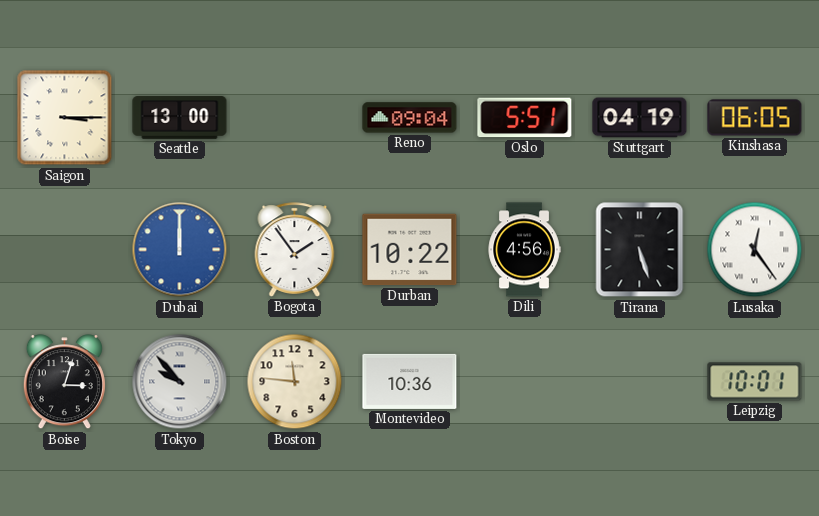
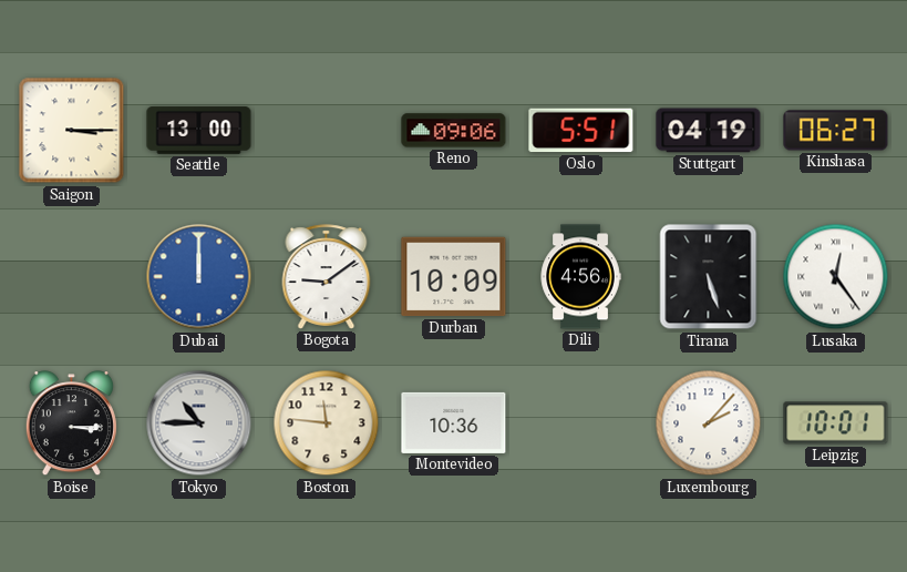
Reno: 09:04 -> 09:06
Kinshasa: 06:05 -> 06:27
Bogota: 1:54 -> 9:09
Durban: 10:22 -> 10:09
Boise: 3:03 -> 3:15
Tokyo: 9:53 -> 10:45
Luxembourg: none -> 2:07
